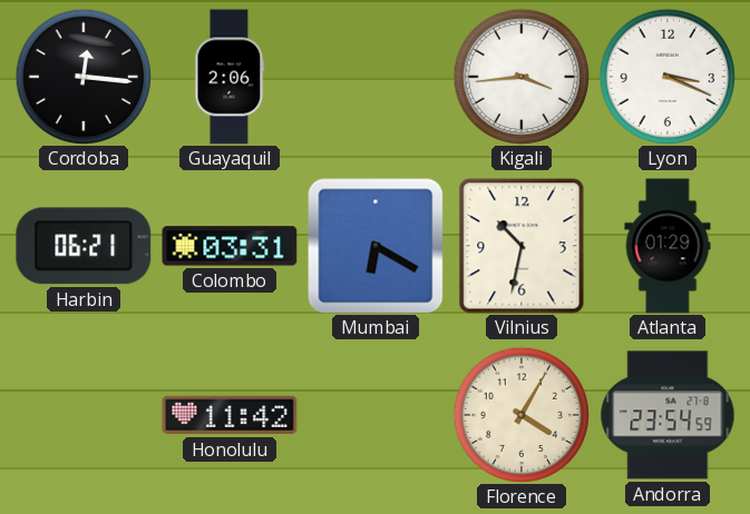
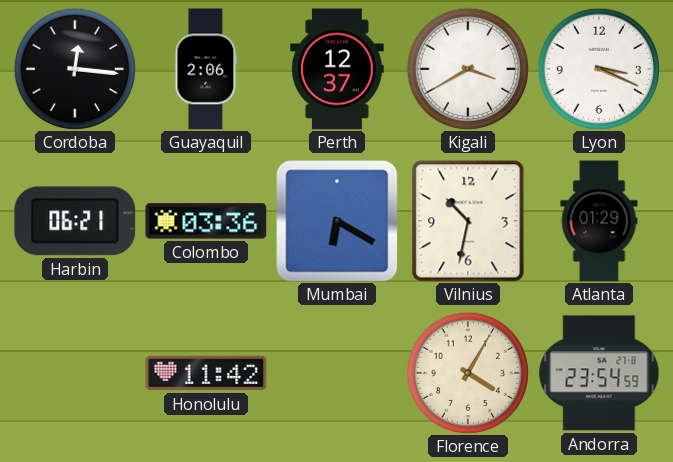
Perth: none -> 12:37
Kigali: 3:44 -> 3:40
Colombo: 03:31 -> 03:36
